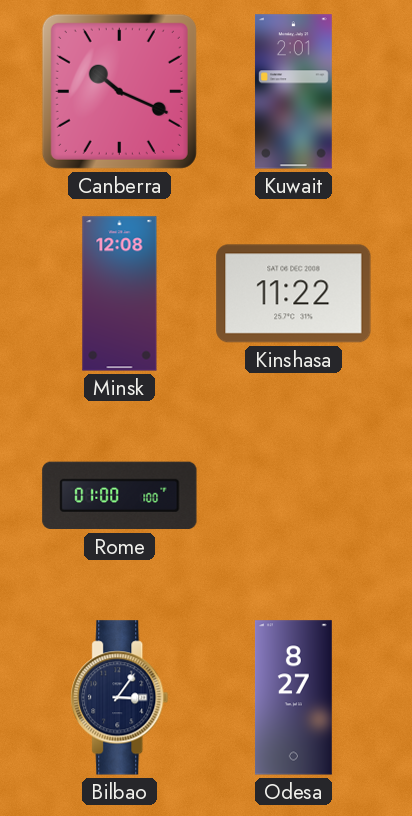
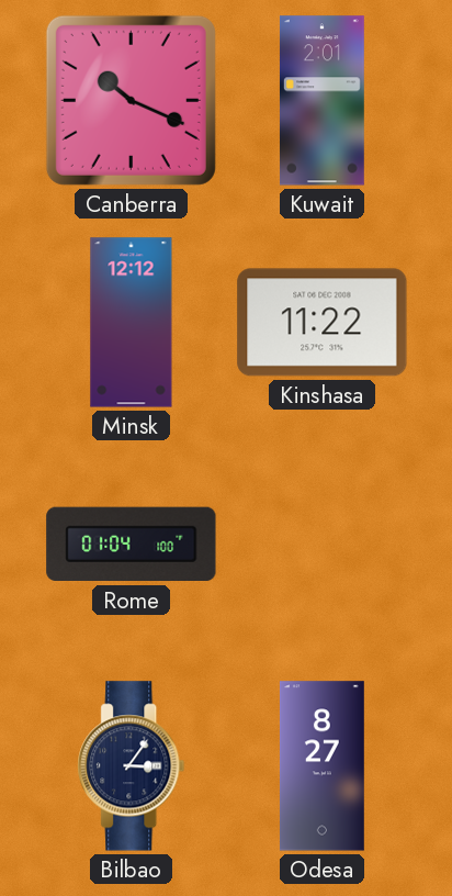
Minsk: 12:08 -> 12:12
Rome: 01:00 -> 01:04
